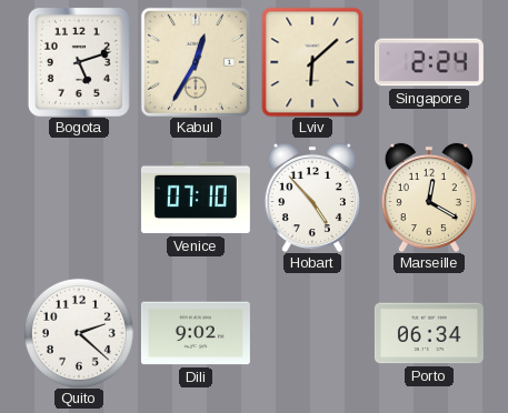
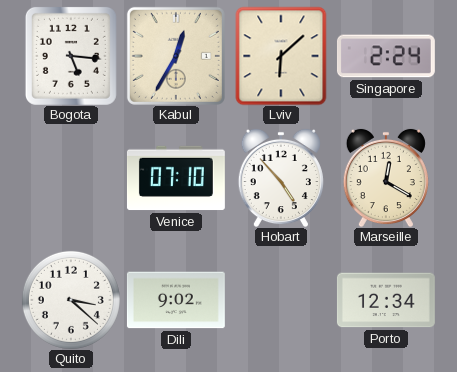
Bogota: 5:12 -> 5:16
Quito: 2:22 -> 3:22
Porto: 06:34 -> 12:34
